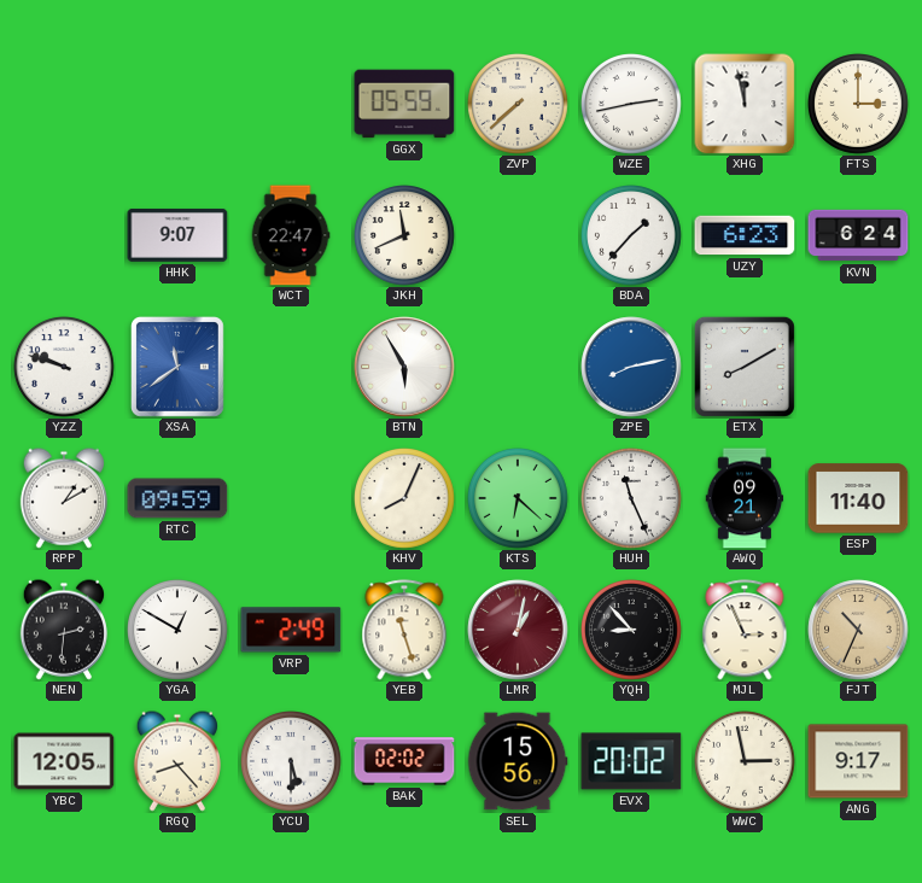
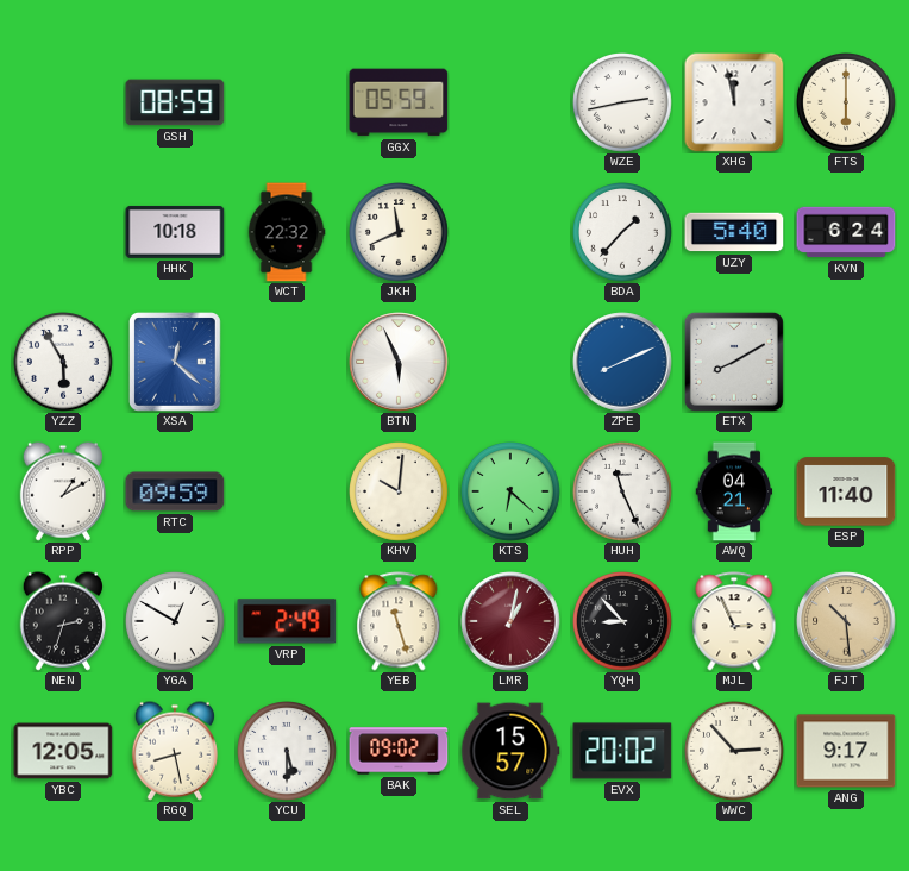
GSH: none -> 08:59
ZVP: 7:38 -> none
FTS: 3:00 -> 6:00
HHK: 9:07 -> 10:18
WCT: 22:47 -> 22:32
UZY: 6:23 -> 5:40
YZZ: 9:48 -> 5:55
XSA: 11:39 -> 12:22
BTN: 5:55 -> 5:56
ZPE: 8:13 -> 8:11
KHV: 8:04 -> 10:01
AWQ: 09:21 -> 04:21
NEN: 2:31 -> 2:33
FJT: 10:34 -> 10:29
RGQ: 8:23 -> 8:28
BAK: 02:02 -> 09:02
SEL: 15:56 -> 15:57
WWC: 2:58 -> 2:53
